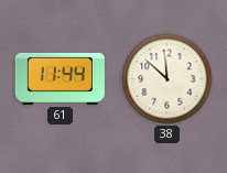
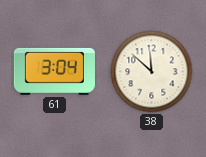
61: 11:44 -> 3:04
